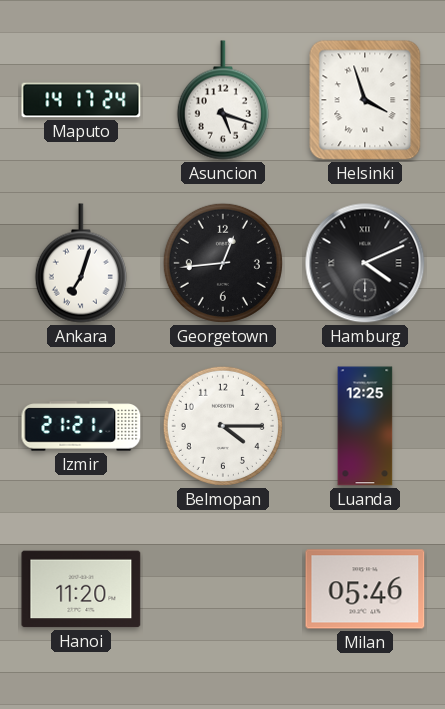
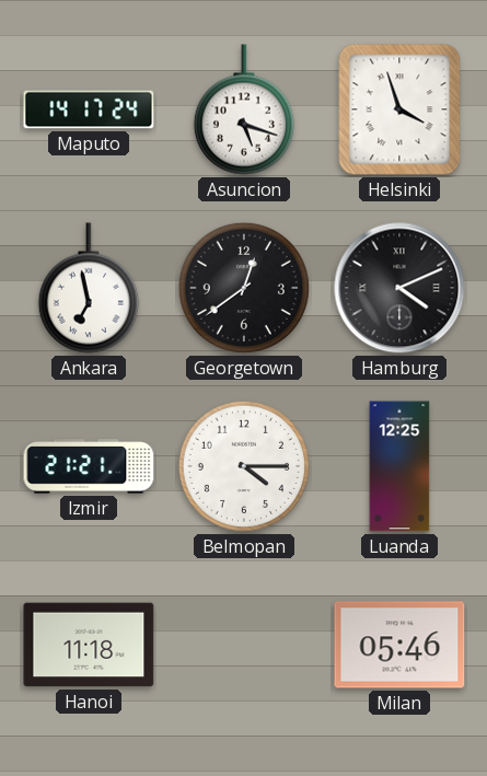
Ankara: 7:03 -> 6:58
Georgetown: 12:44 -> 12:39
Hanoi: 11:20 -> 11:18
